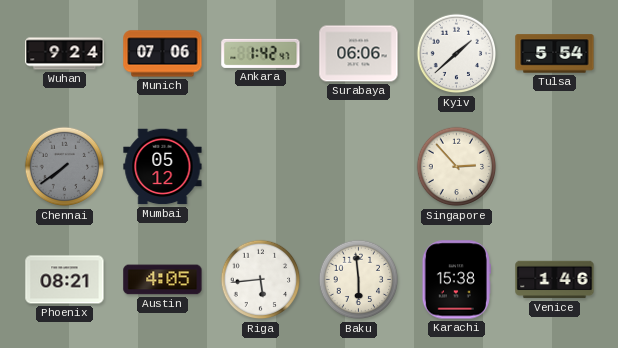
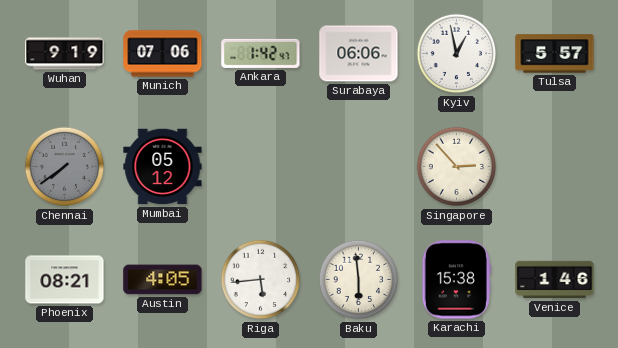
Wuhan: 9:24 -> 9:19
Kyiv: 1:38 -> 12:58
Tulsa: 5:54 -> 5:57
